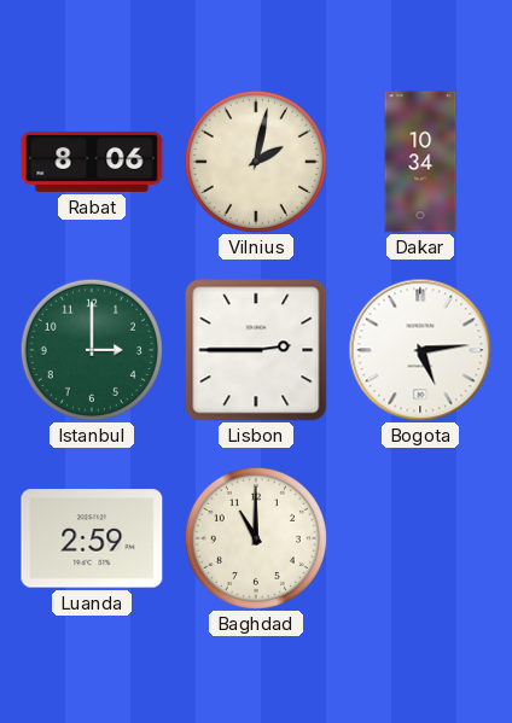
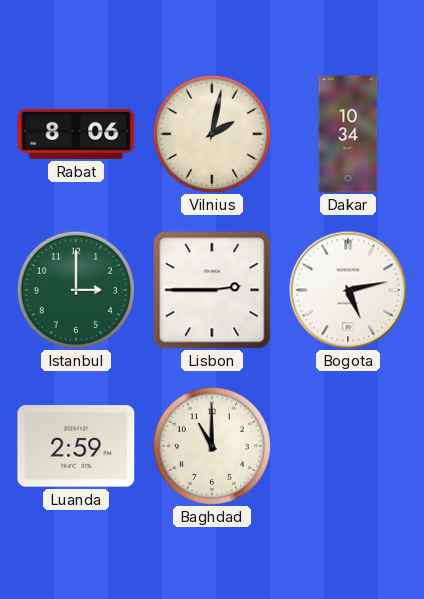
Bogota: 5:14 -> 5:13
